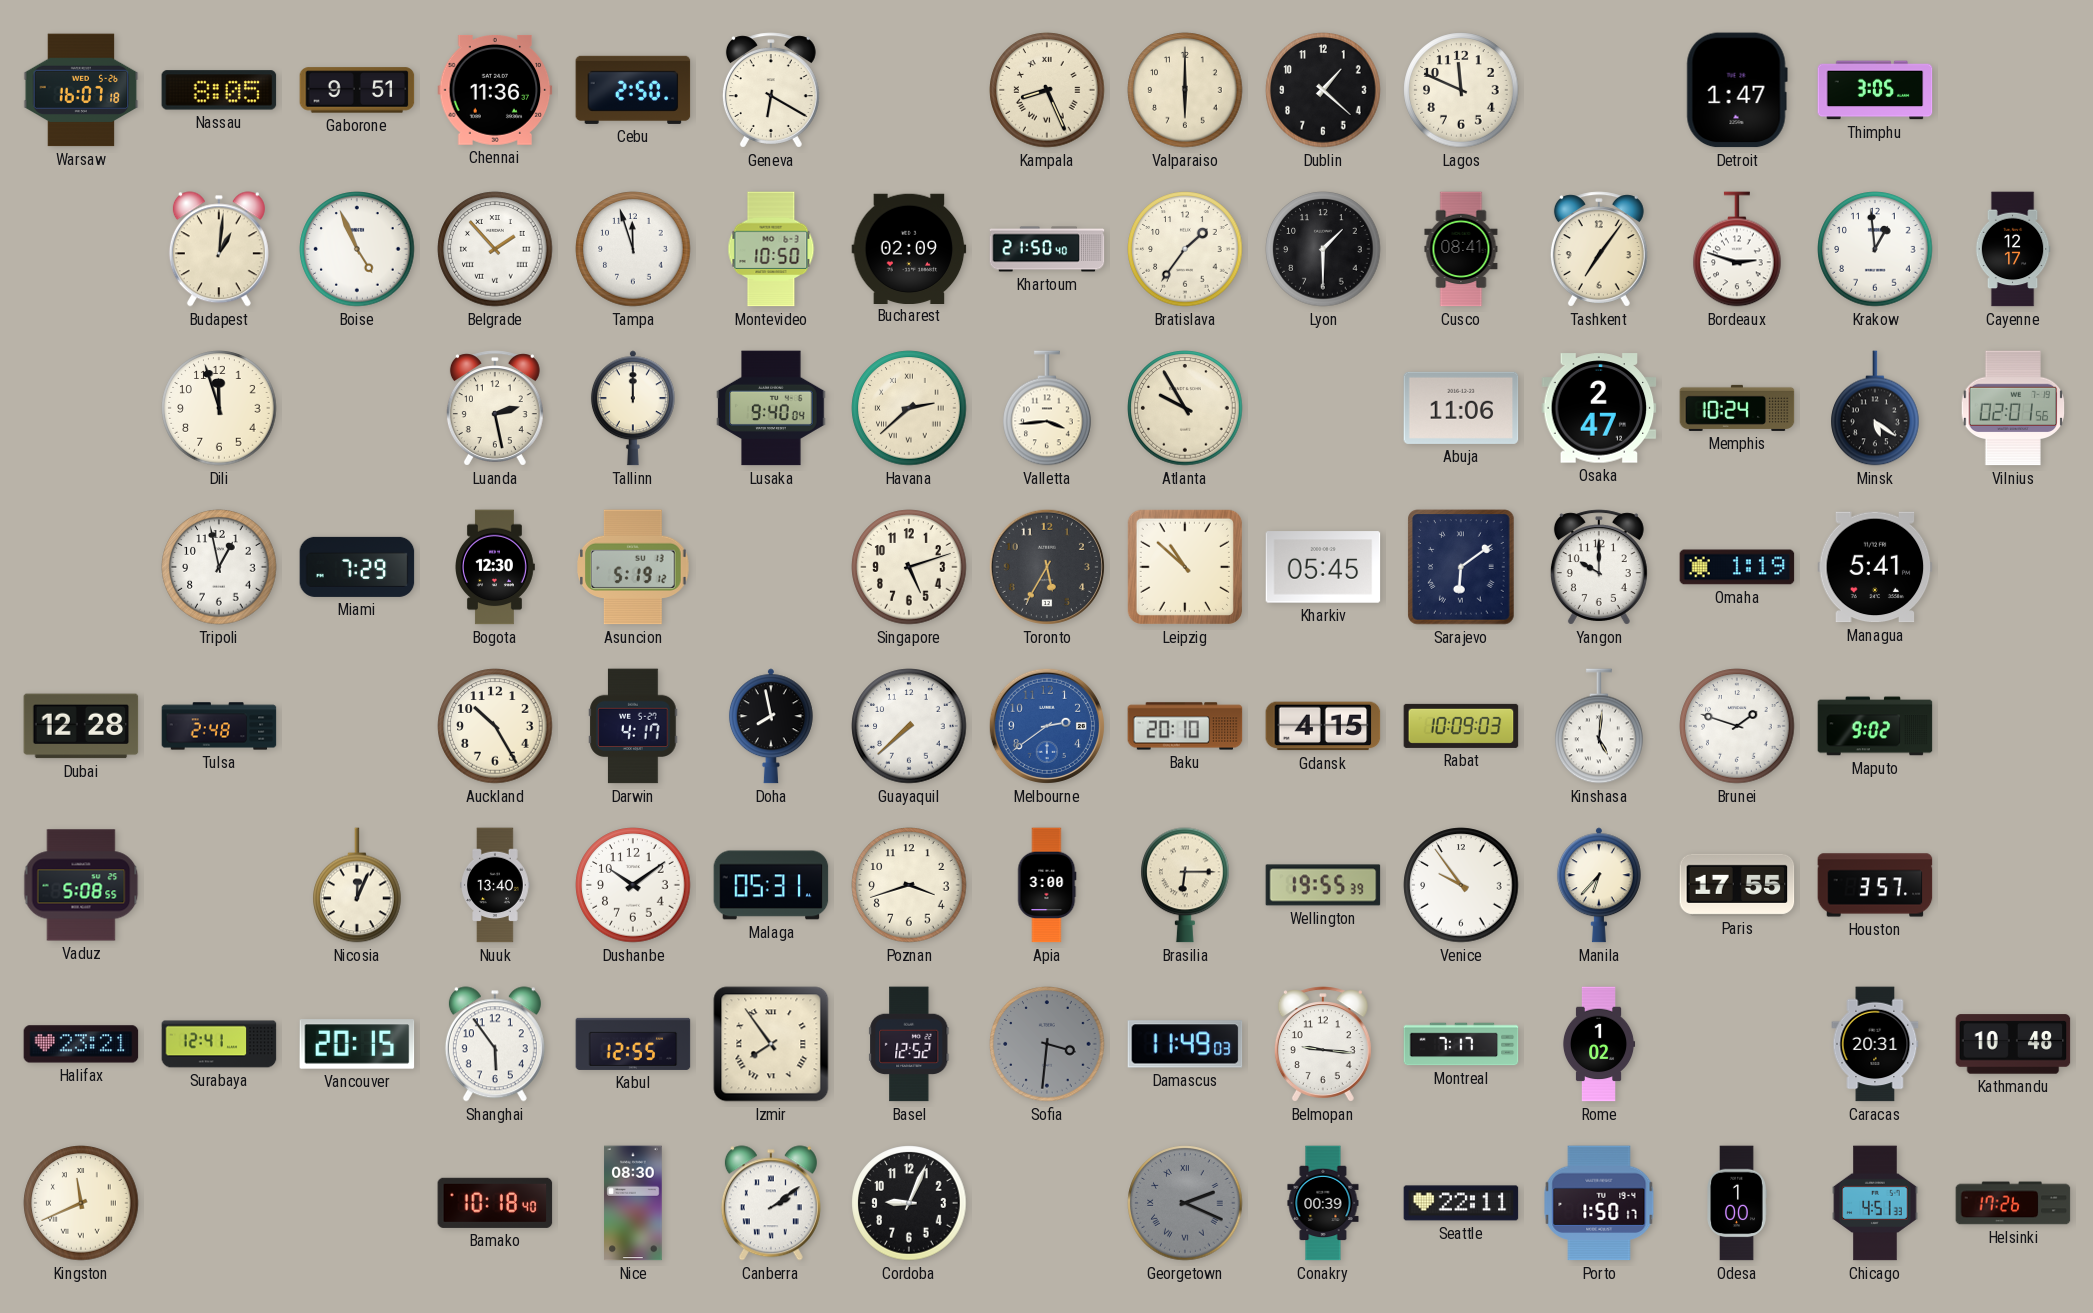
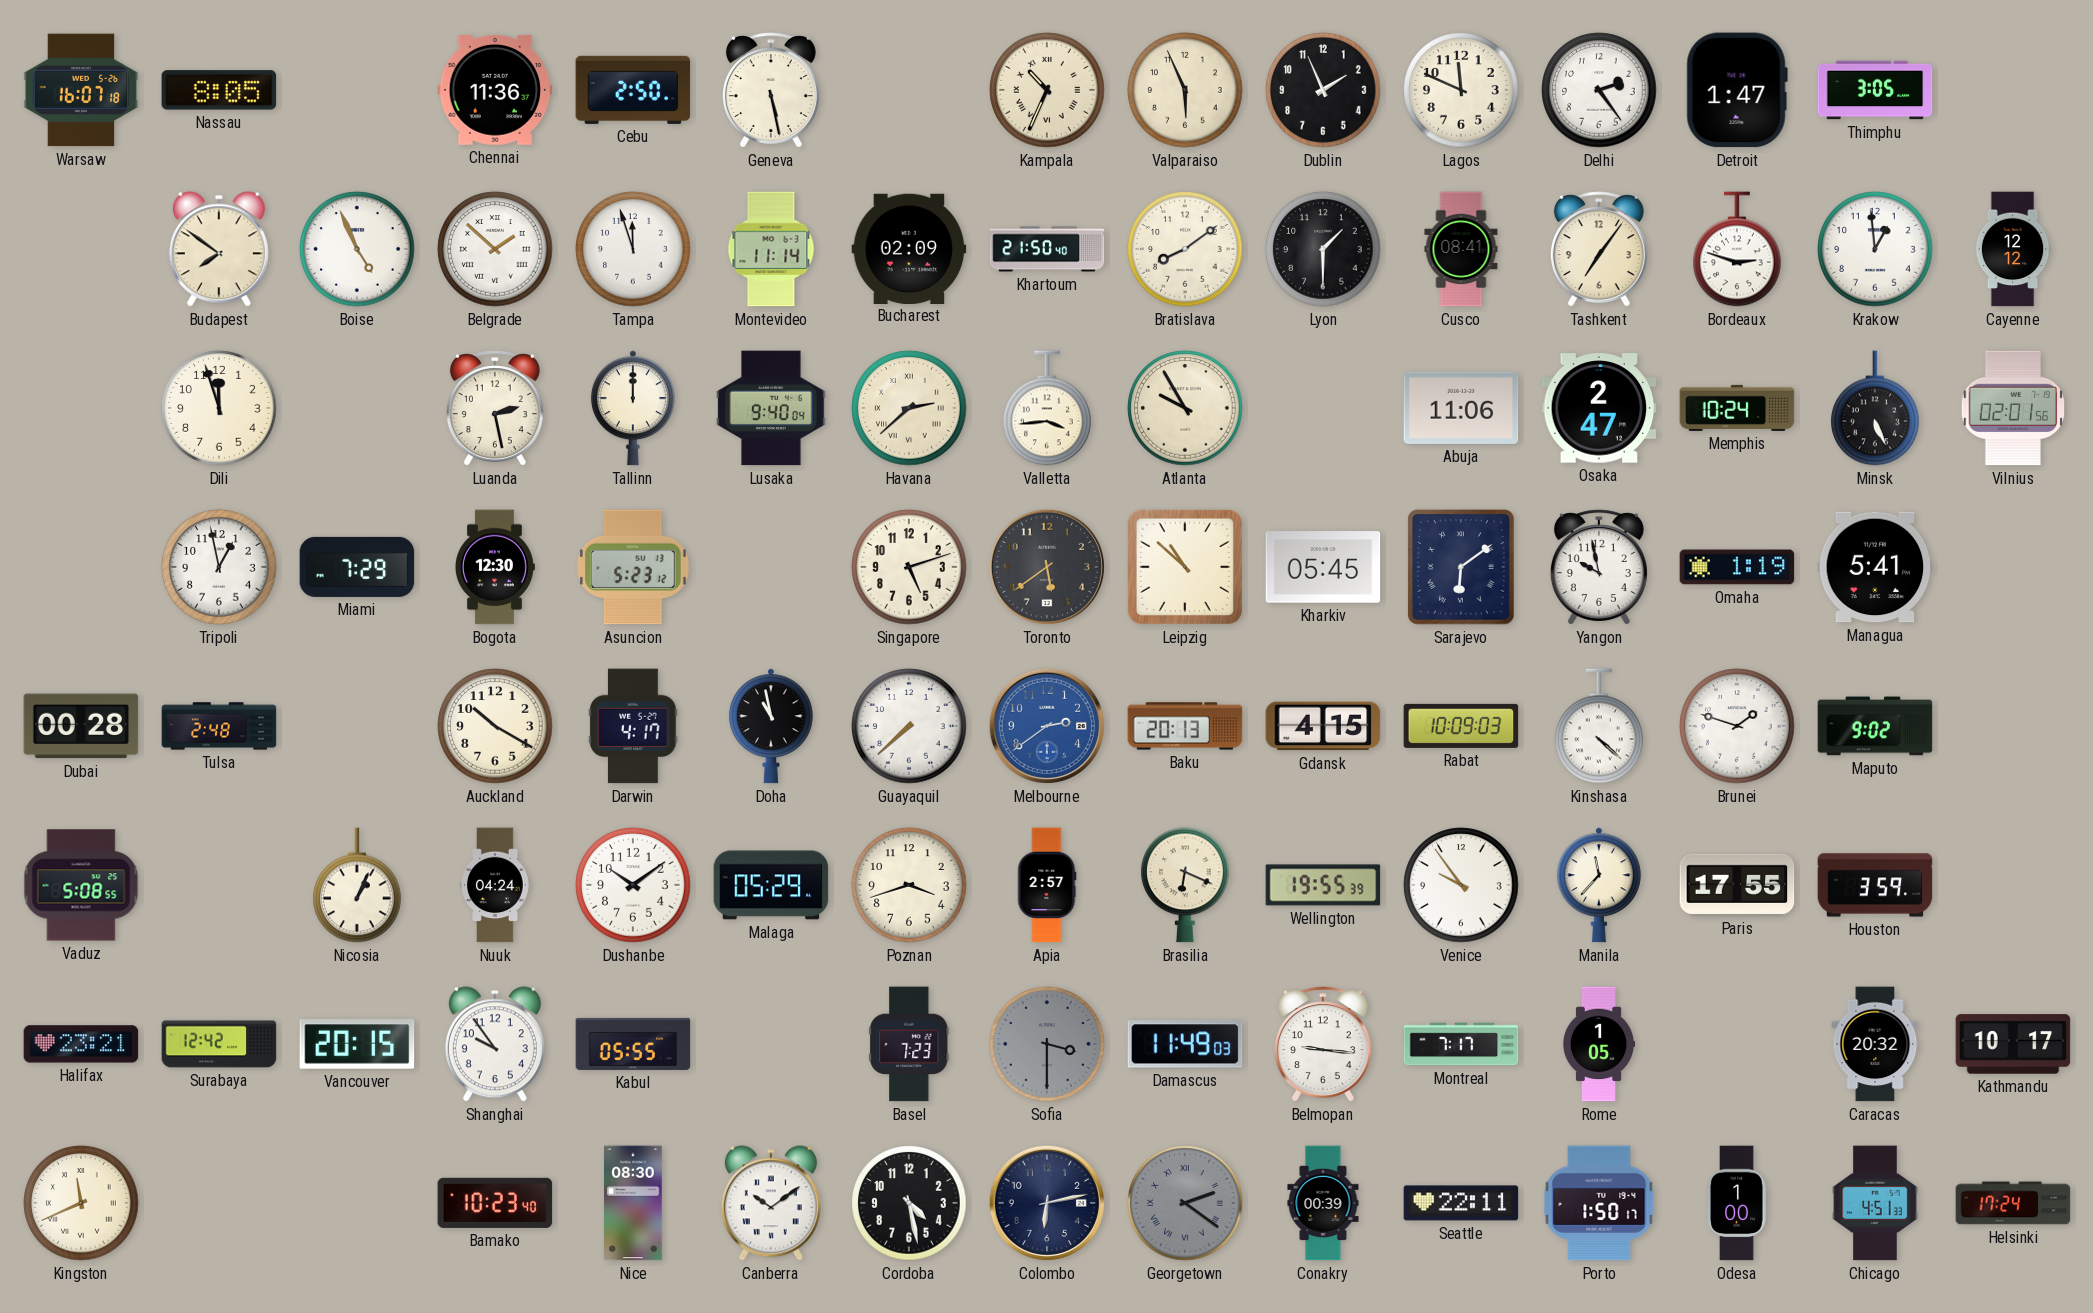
Gaborone: 9:51 -> none
Geneva: 6:20 -> 5:28
Kampala: 8:26 -> 10:34
Valparaiso: 6:00 -> 5:56
Dublin: 1:22 -> 1:56
Delhi: none -> 2:24
Budapest: 1:01 -> 7:51
Belgrade: 1:53 -> 1:52
Montevideo: 10:50 -> 11:14
Bratislava: 1:36 -> 8:09
Cayenne: 12:17 -> 12:12
Minsk: 5:21 -> 5:26
Asuncion: 5:19 -> 5:23
Toronto: 5:35 -> 5:39
Yangon: 10:00 -> 9:58
Dubai: 12:28 -> 00:28
Auckland: 10:25 -> 10:20
Doha: 7:58 -> 10:58
Baku: 20:10 -> 20:13
Kinshasa: 5:01 -> 4:22
Nicosia: 12:04 -> 1:04
Nuuk: 13:40 -> 04:24
Malaga: 05:31 -> 05:29
Apia: 3:00 -> 2:57
Brasilia: 6:15 -> 6:19
Manila: 6:37 -> 11:37
Houston: 3:57 -> 3:59
Surabaya: 12:41 -> 12:42
Shanghai: 5:54 -> 9:54
Kabul: 12:55 -> 05:55
Izmir: 7:54 -> none
Basel: 12:52 -> 7:23
Sofia: 3:31 -> 3:30
Rome: 1:02 -> 1:05
Caracas: 20:31 -> 20:32
Kathmandu: 10:48 -> 10:17
Bamako: 10:18 -> 10:23
Canberra: 2:09 -> 10:09
Cordoba: 9:04 -> 4:28
Colombo: none -> 6:13
Georgetown: 2:19 -> 2:21
Helsinki: 17:26 -> 17:24
